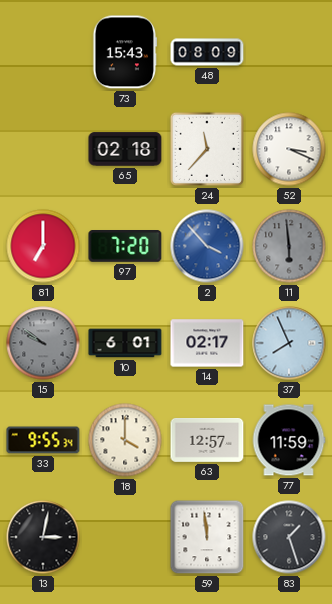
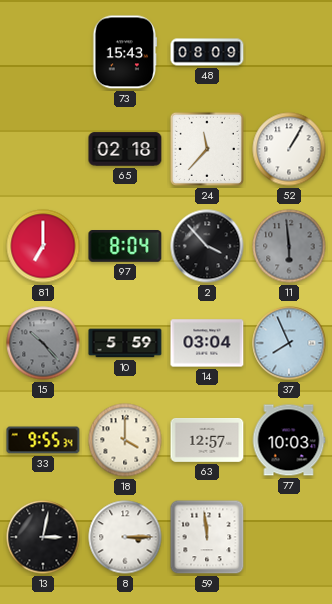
52: 3:19 -> 1:05
97: 7:20 -> 8:04
2 dial: blue -> black
15: 9:51 -> 10:23
10: 6:01 -> 5:59
14: 02:17 -> 03:04
77: 11:59 -> 10:03
8: none -> 3:15
83: 1:27 -> none
